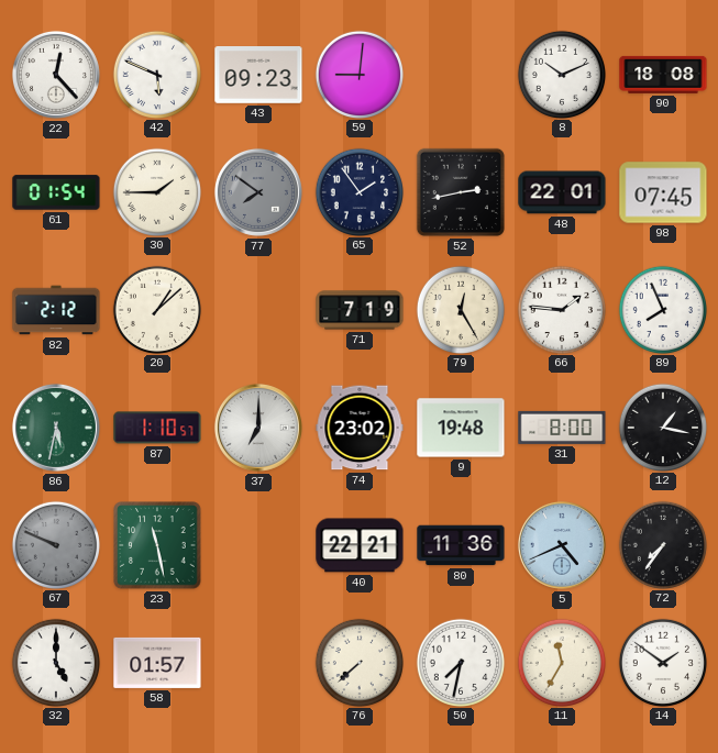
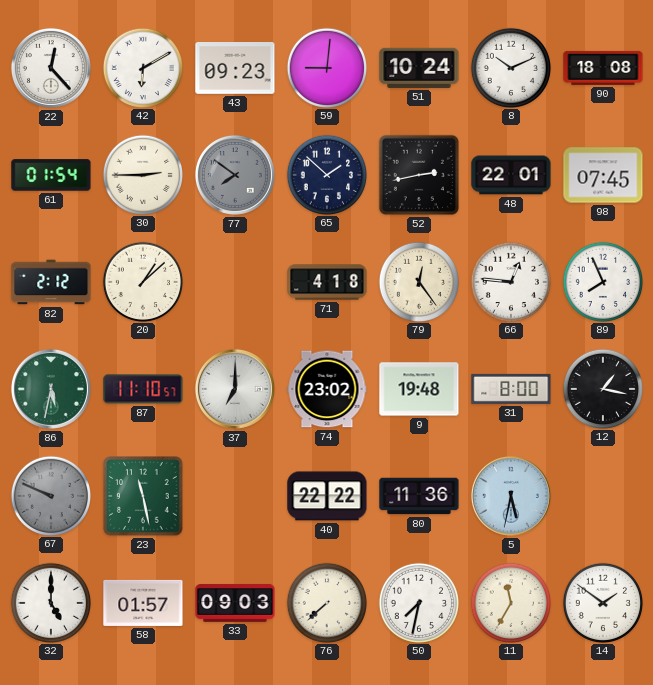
42: 5:49 -> 6:10
51: none -> 10:24
30: 1:45 -> 2:45
65: 1:54 -> 1:52
71: 7:19 -> 4:18
79: 12:25 -> 12:24
66: 1:46 -> 12:46
87: 1:10 -> 11:10
40: 22:21 -> 22:22
5: 4:41 -> 5:32
72: 7:36 -> none
33: none -> 09:03
